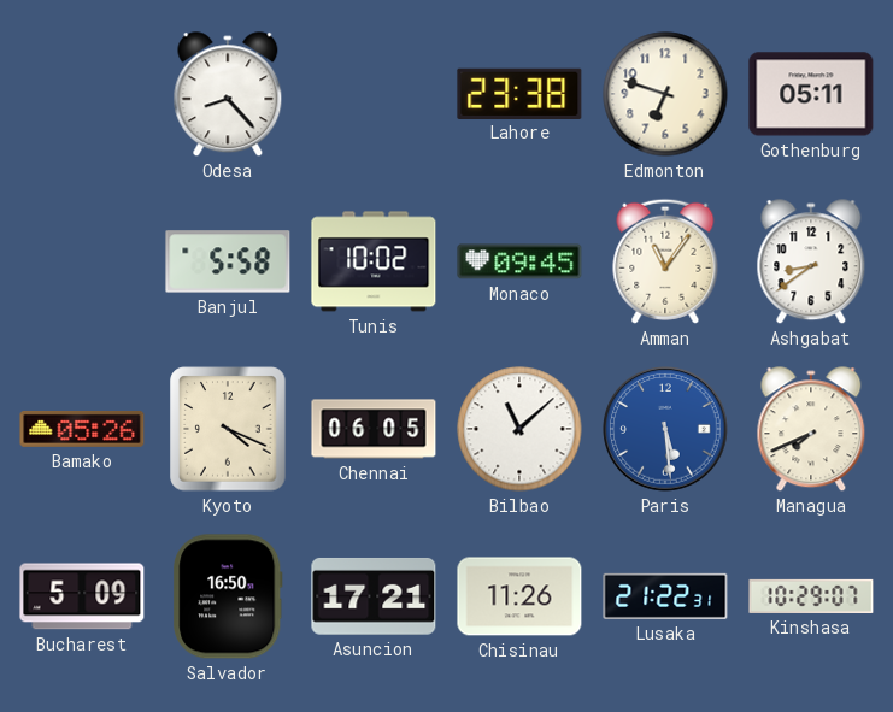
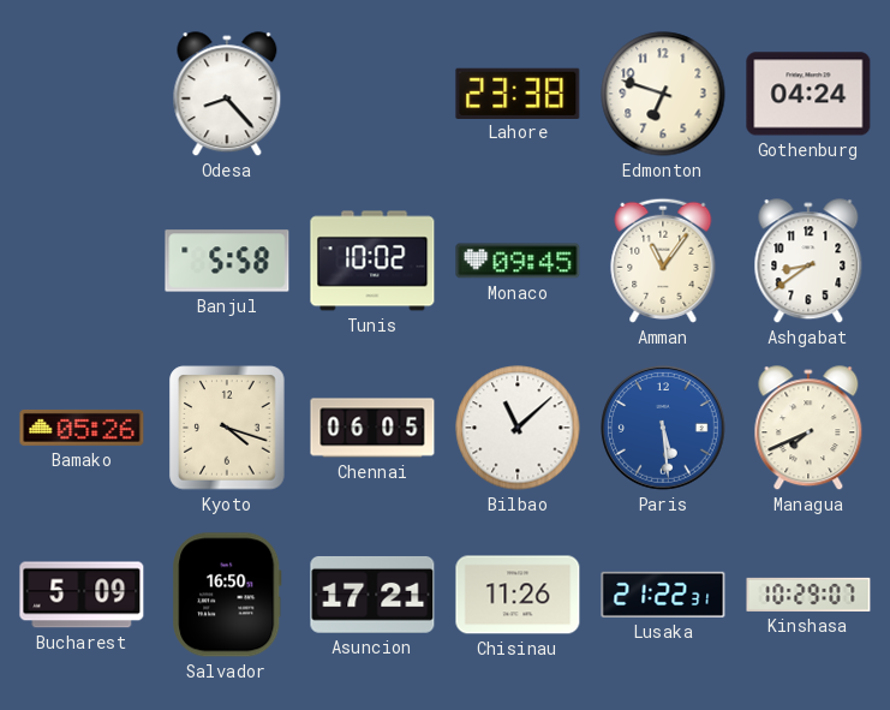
Gothenburg: 05:11 -> 04:24
Kyoto: 4:19 -> 4:18
